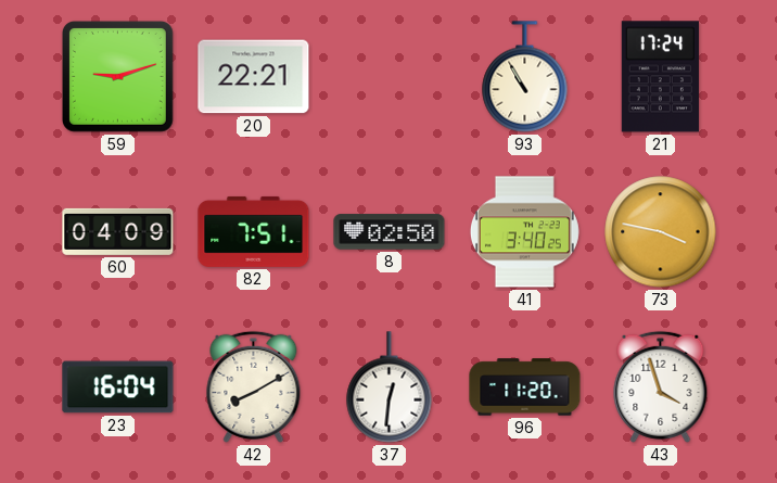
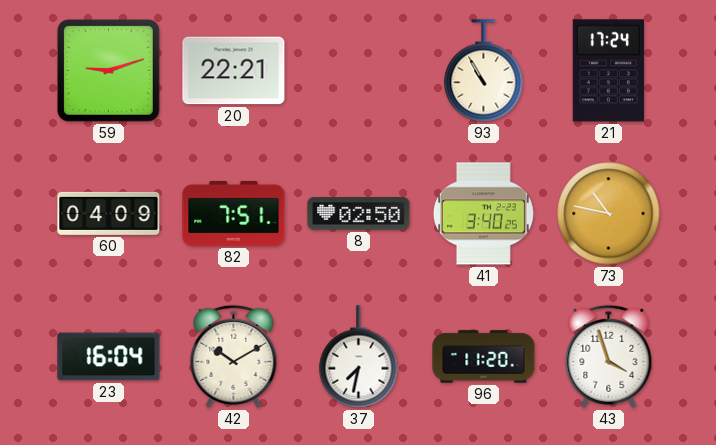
73: 3:47 -> 10:47
42: 8:10 -> 10:10
37: 12:31 -> 7:32
